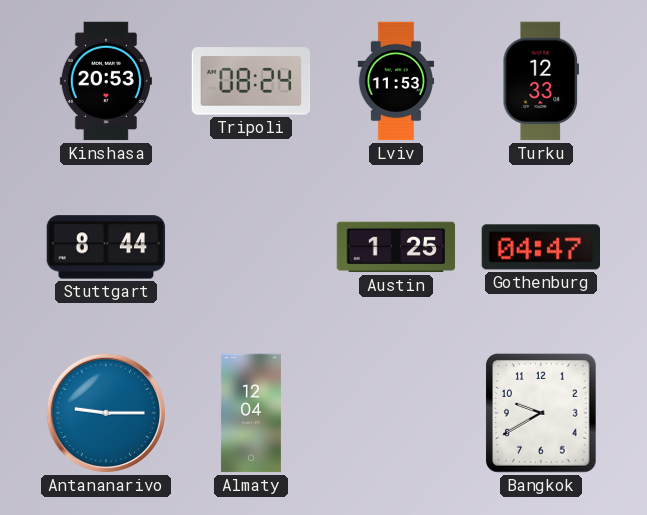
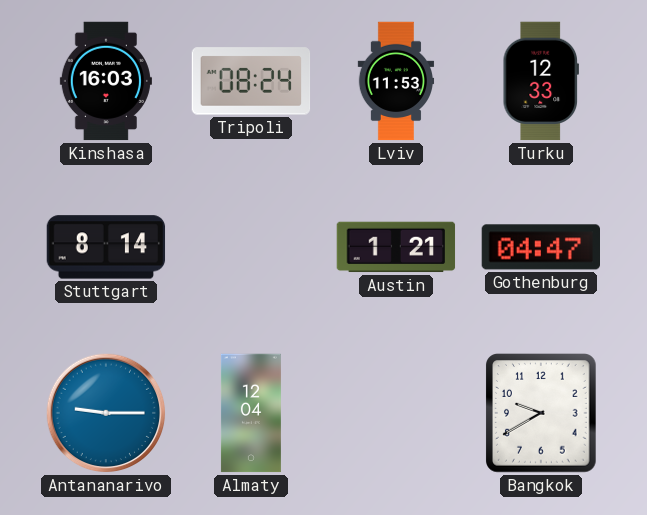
Kinshasa: 20:53 -> 16:03
Stuttgart: 8:44 -> 8:14
Austin: 1:25 -> 1:21
